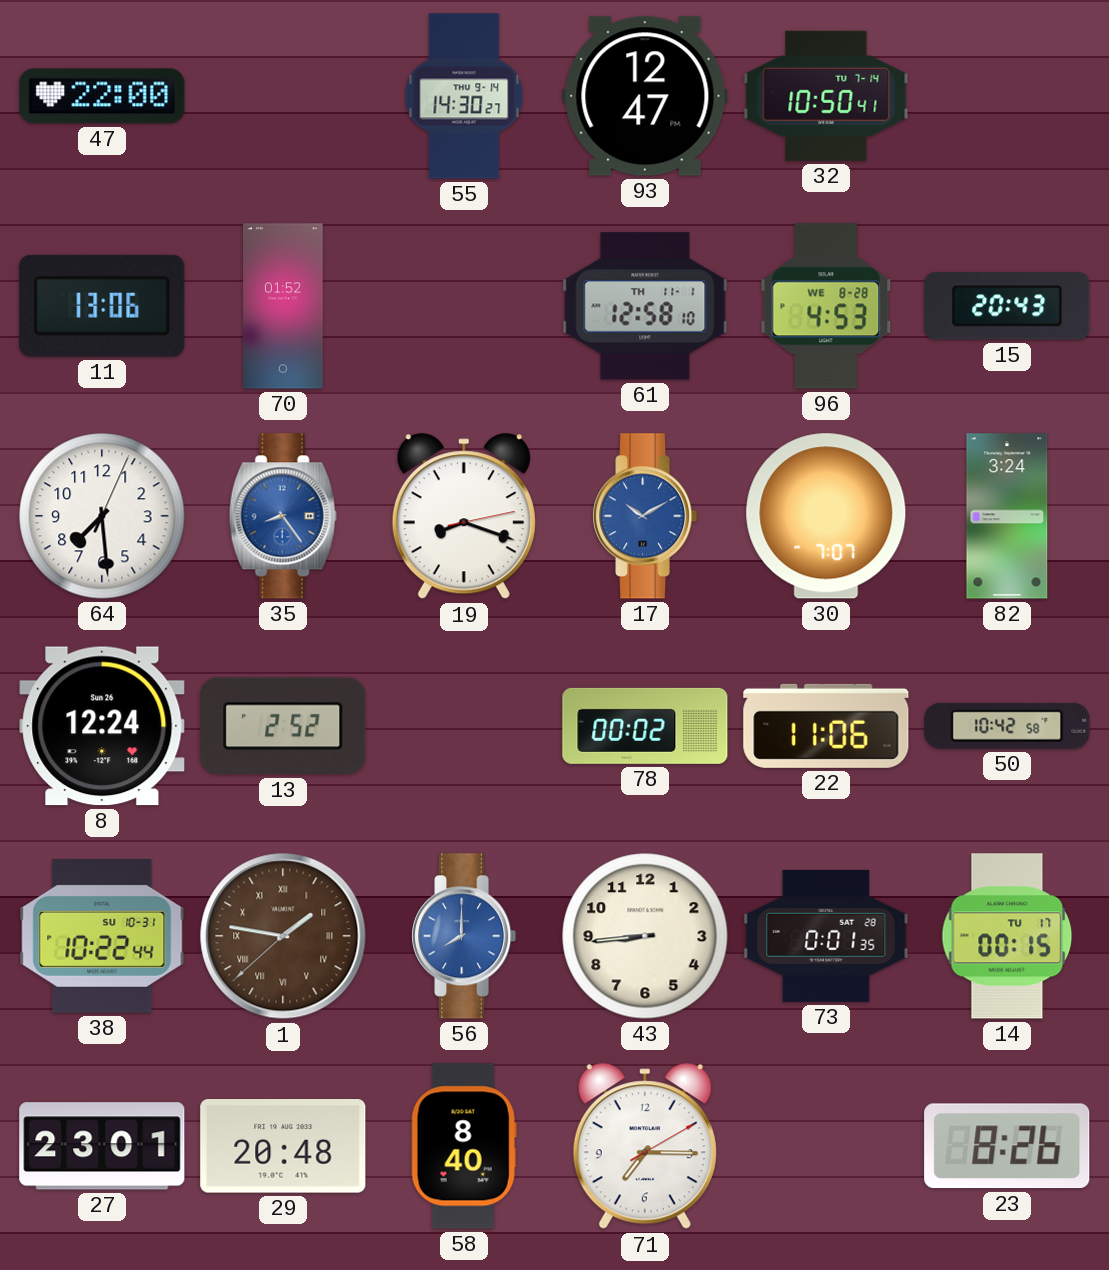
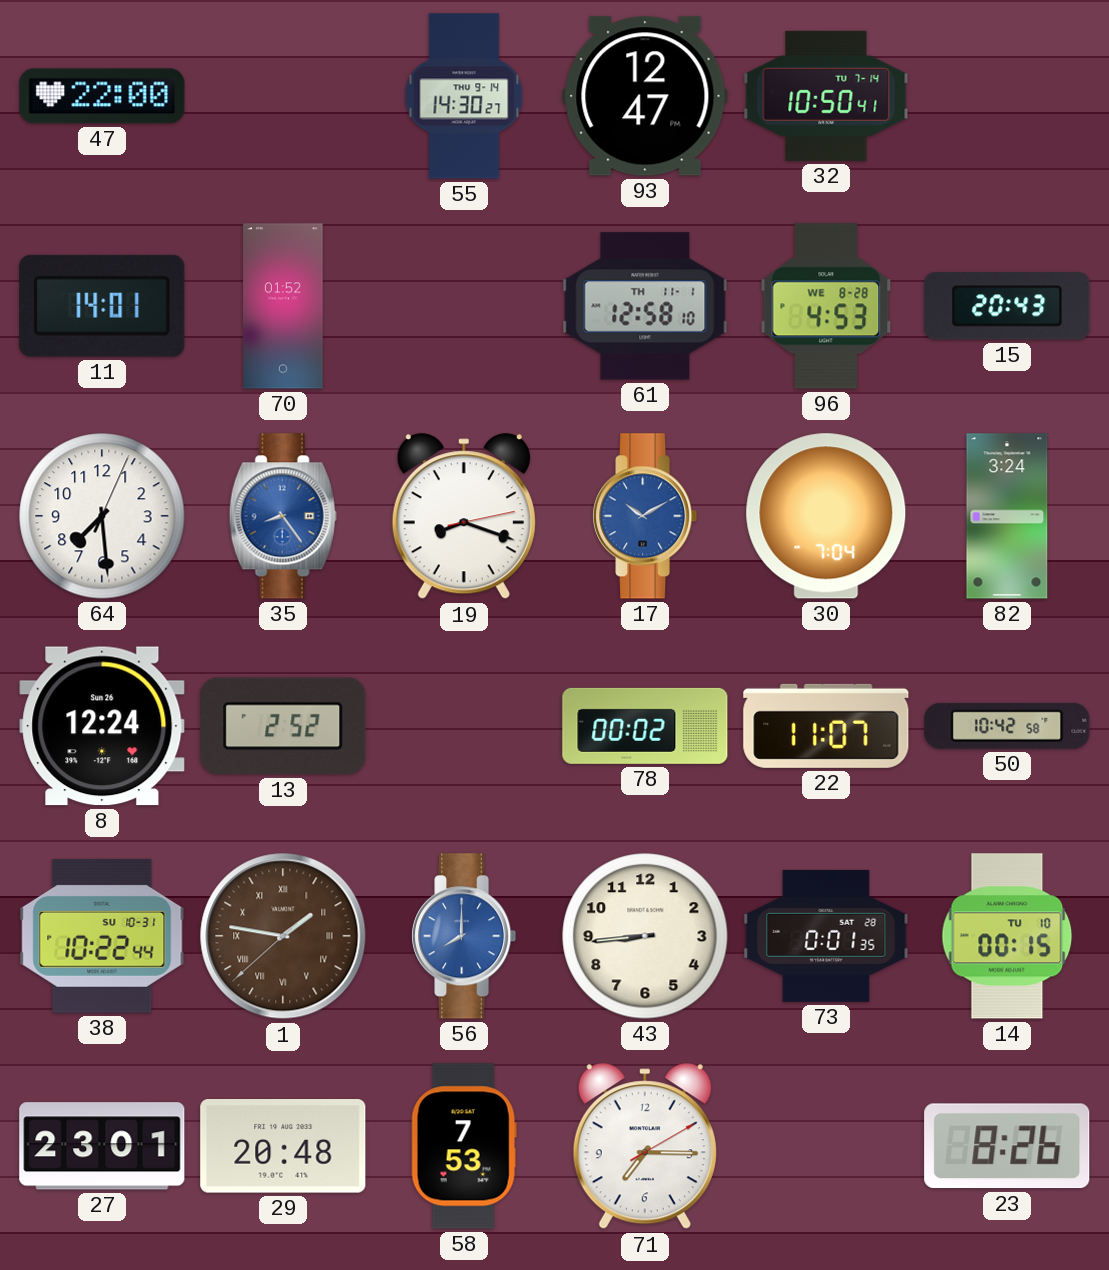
11: 13:06 -> 14:01
30: 7:07 -> 7:04
22: 11:06 -> 11:07
14 date: TU 17 -> TU 10
58: 8:40 -> 7:53
